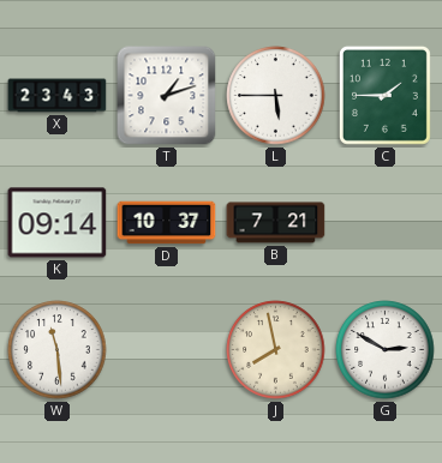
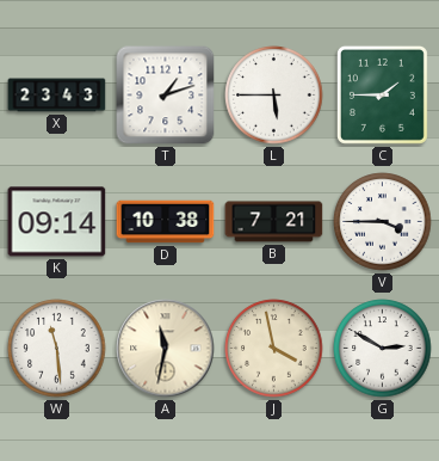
D: 10:37 -> 10:38
V: none -> 3:45
A: none -> 11:32
J: 7:58 -> 3:58
